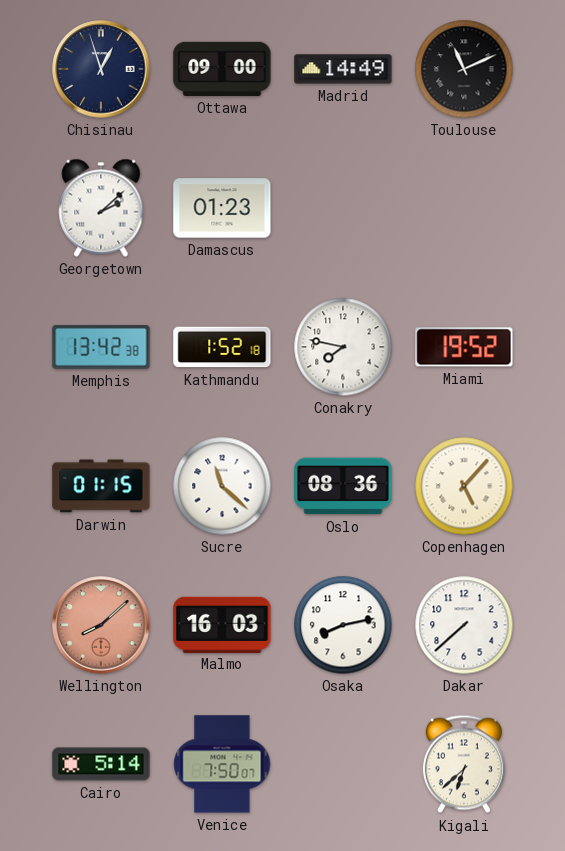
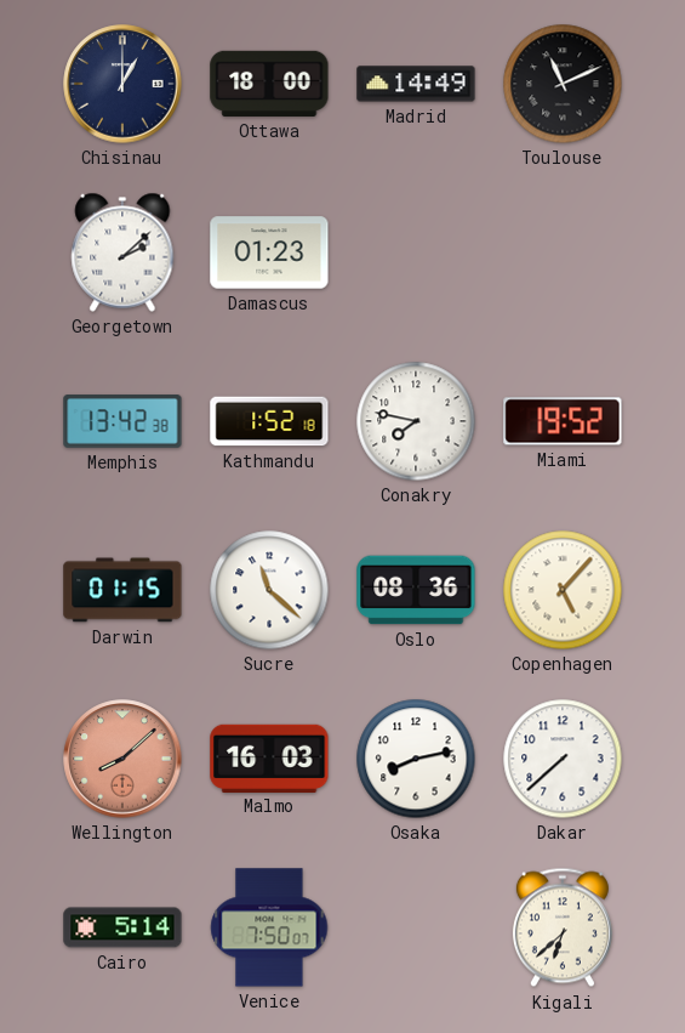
Chisinau: 12:57 -> 1:00
Ottawa: 09:00 -> 18:00
